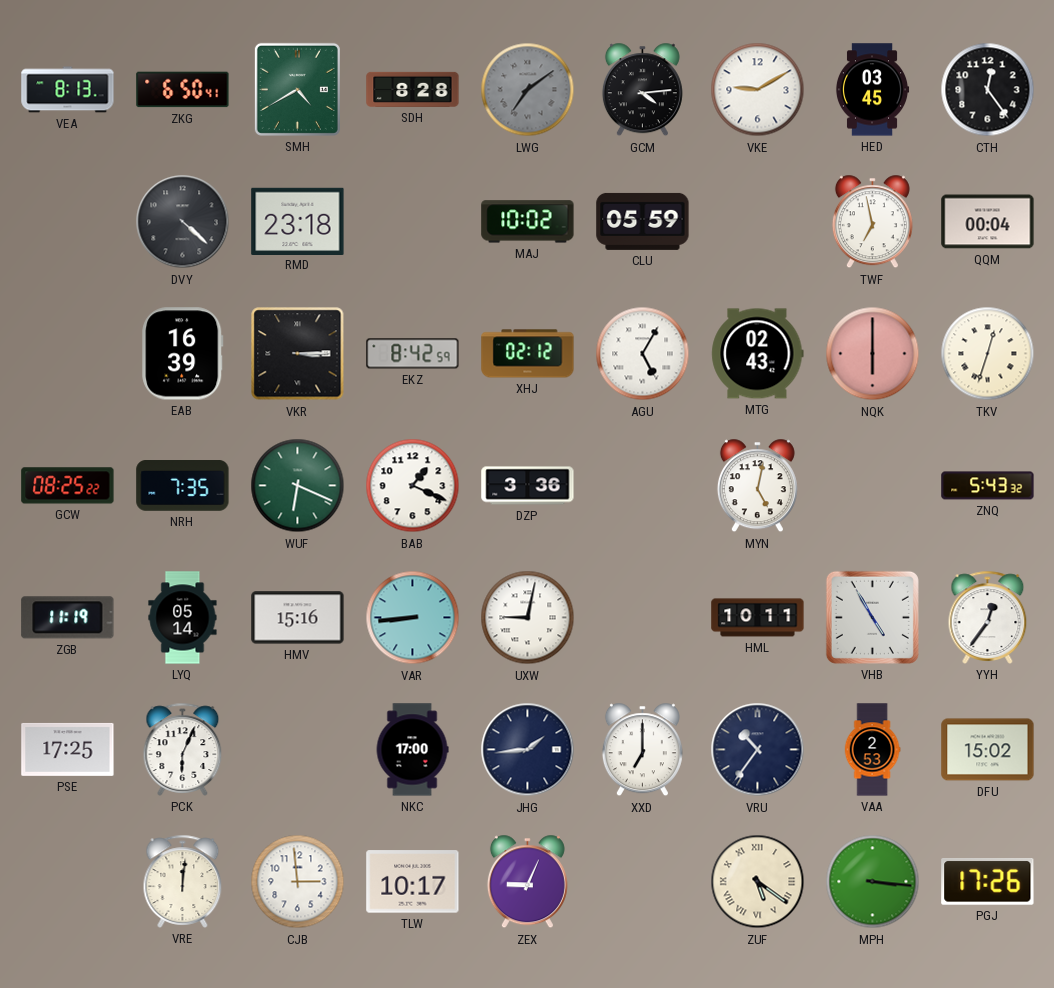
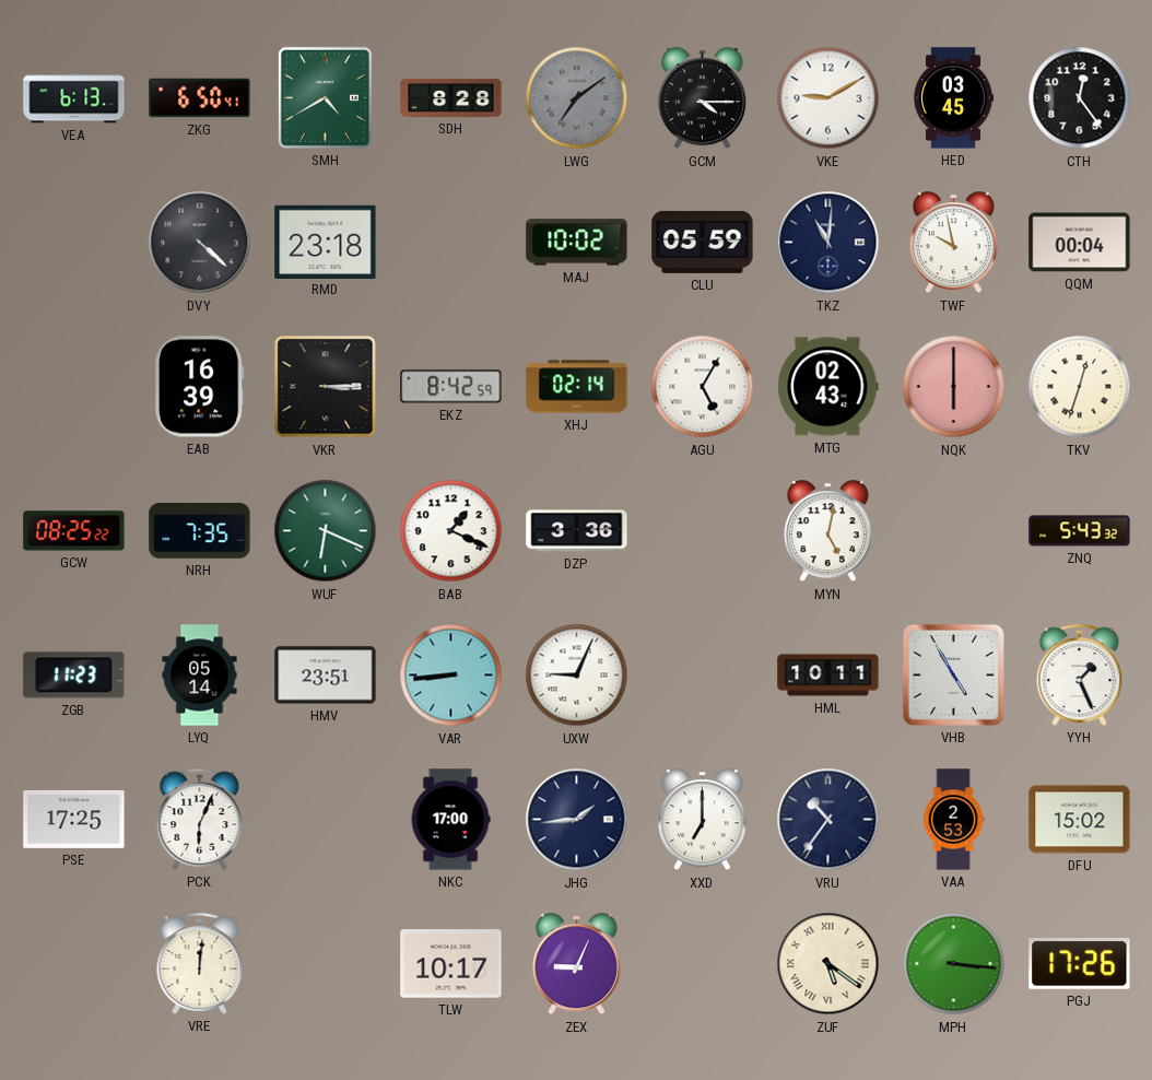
VEA: 8:13 -> 6:13
GCM: 4:14 -> 4:15
TKZ: none -> 11:01
TWF: 6:58 -> 9:58
XHJ: 02:12 -> 02:14
ZGB: 11:19 -> 11:23
HMV: 15:16 -> 23:51
UXW: 9:02 -> 9:04
YYH: 12:36 -> 1:26
CJB: 2:59 -> none
